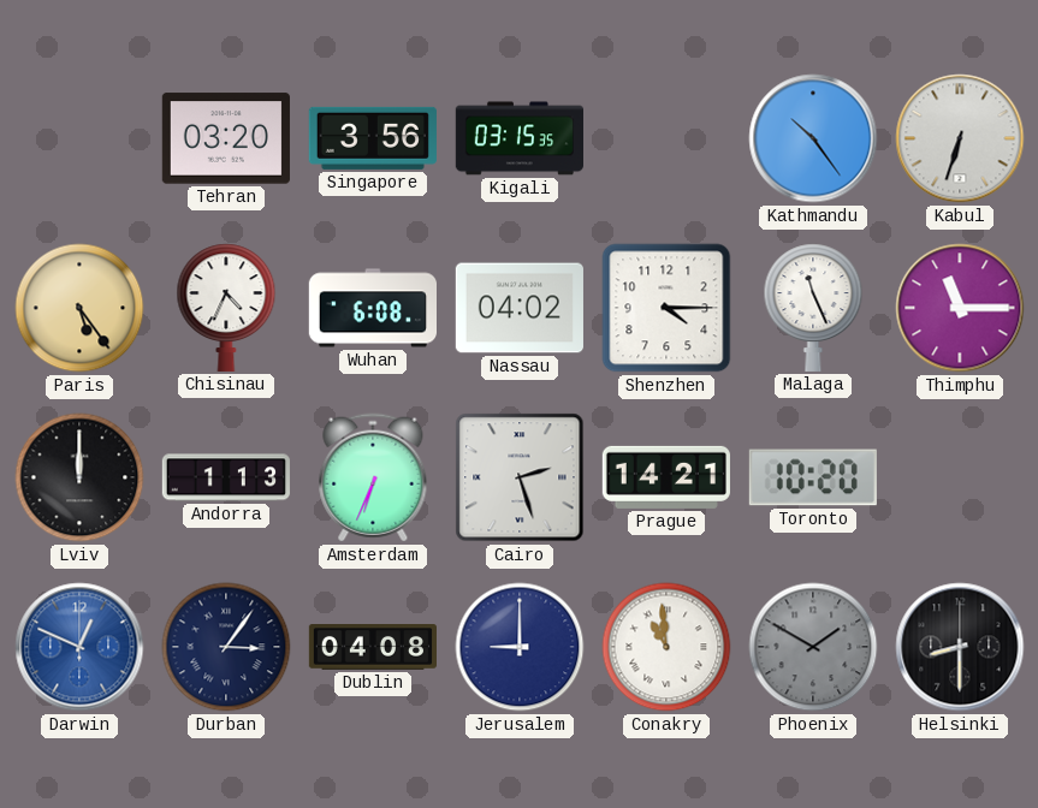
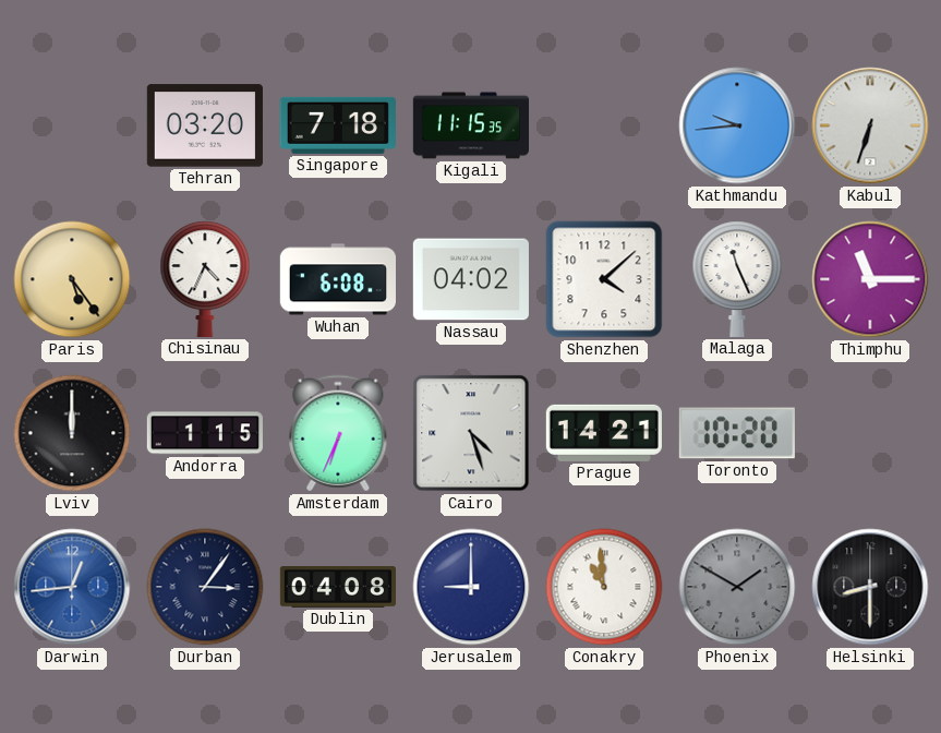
Singapore: 3:56 -> 7:18
Kigali: 03:15 -> 11:15
Kathmandu: 10:24 -> 9:44
Shenzhen: 4:15 -> 4:08
Andorra: 1:13 -> 1:15
Cairo: 2:27 -> 4:27
Darwin: 12:49 -> 12:44
